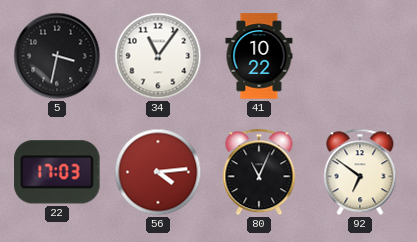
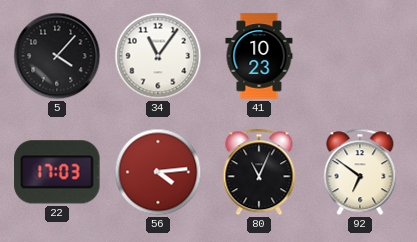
5: 3:32 -> 4:07
41: 10:22 -> 10:23
